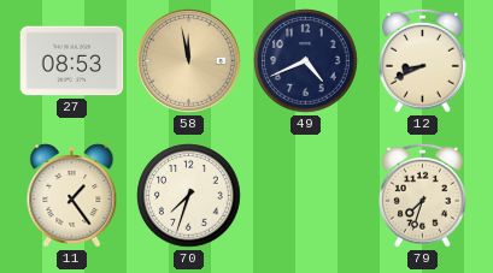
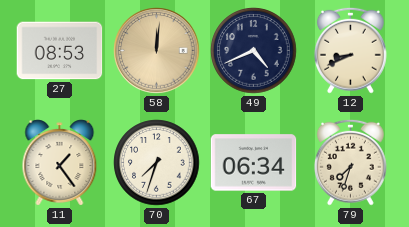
58: 11:58 -> 12:01
67: none -> 06:34
